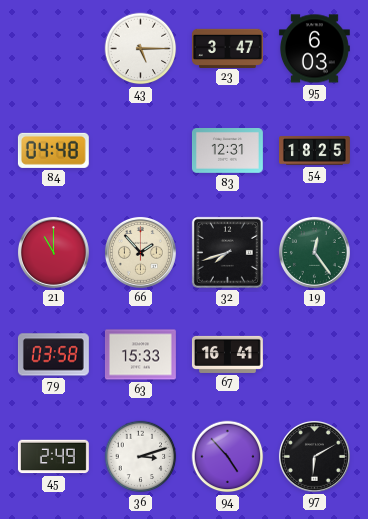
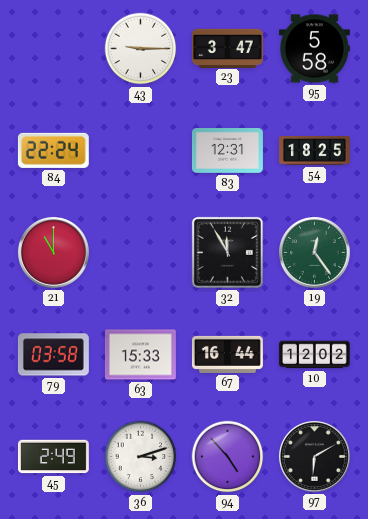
43: 5:15 -> 9:15
95: 6:03 -> 5:58
84: 04:48 -> 22:24
66: 1:53 -> none
32: 7:42 -> 11:55
67: 16:41 -> 16:44
10: none -> 12:02
